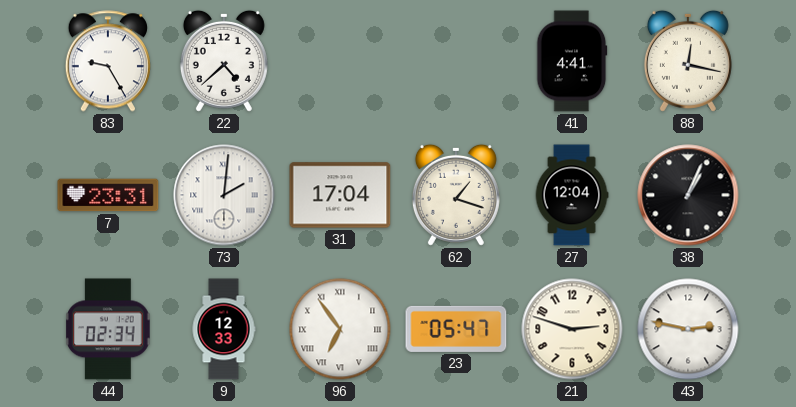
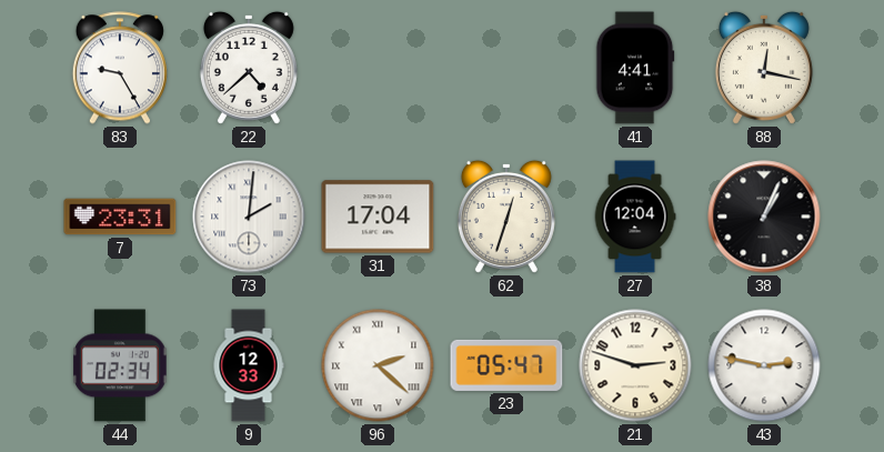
62: 1:18 -> 12:33
96: 6:54 -> 2:22
